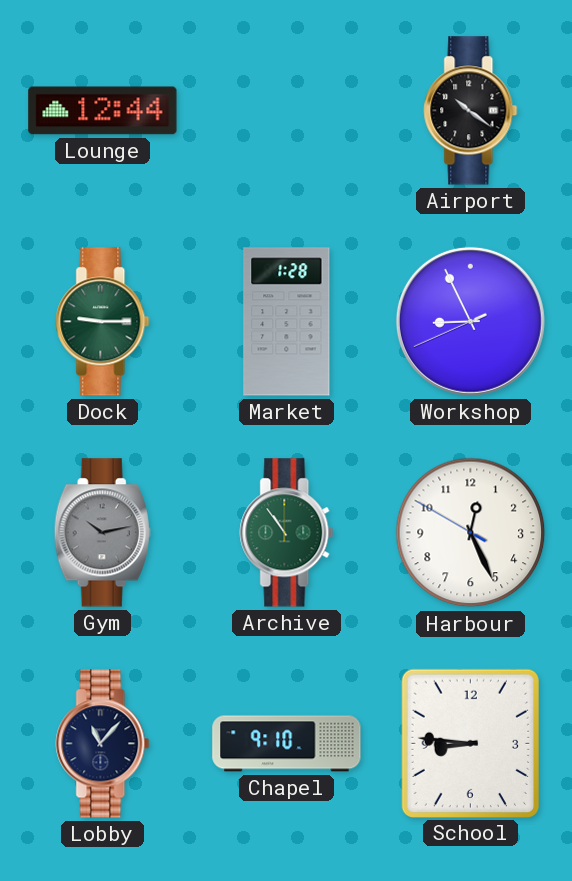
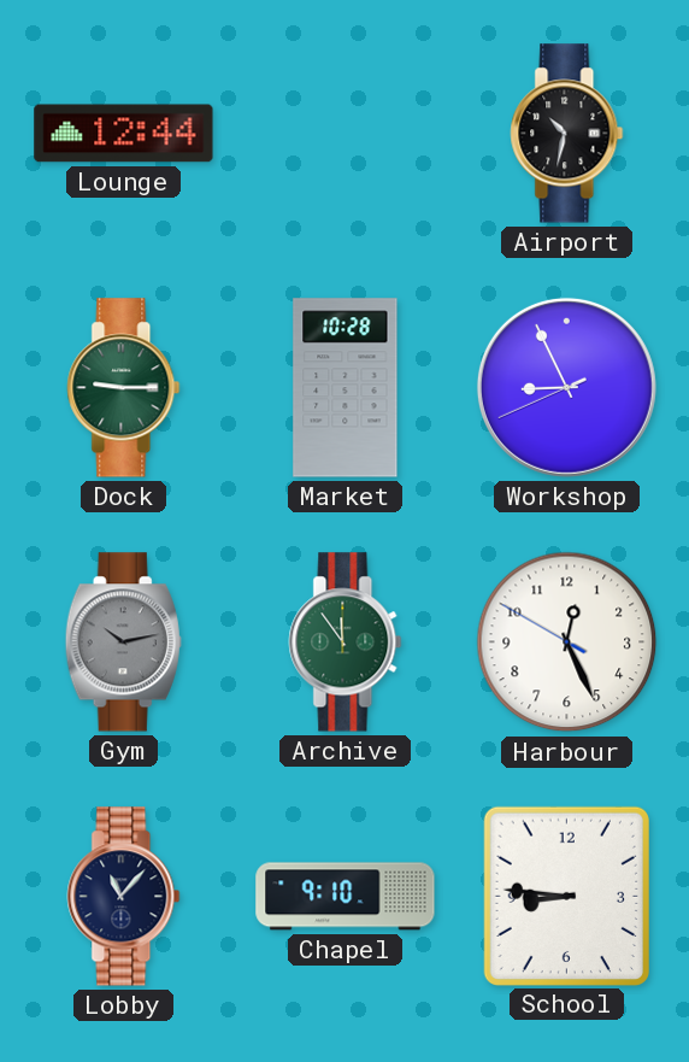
Airport: 10:21 -> 10:32
Market: 1:28 -> 10:28
Archive: 10:54 -> 11:54
